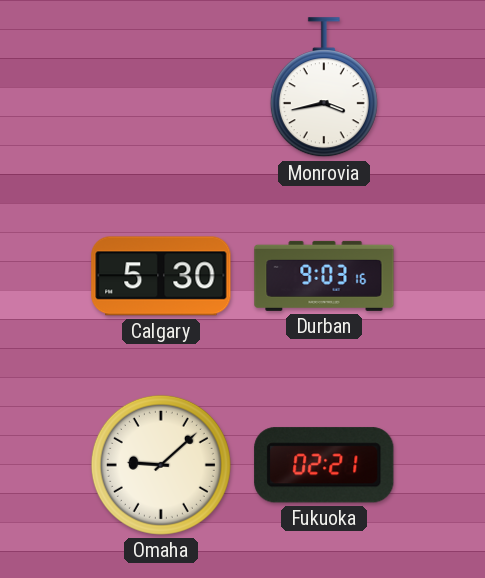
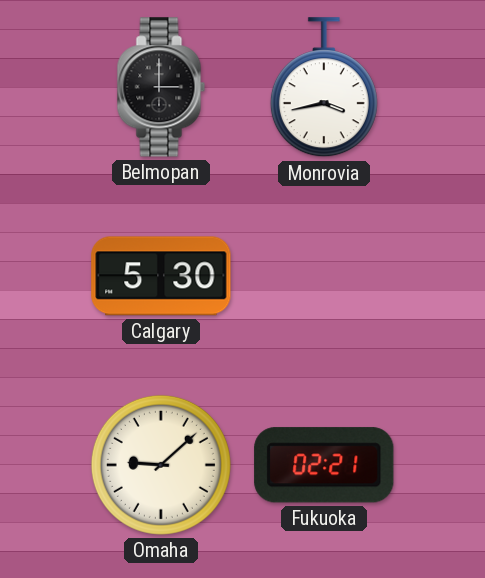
Belmopan: none -> 3:00
Durban: 9:03 -> none
